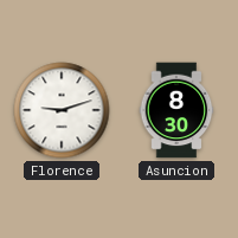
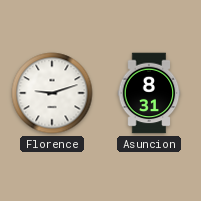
Asuncion: 8:30 -> 8:31
